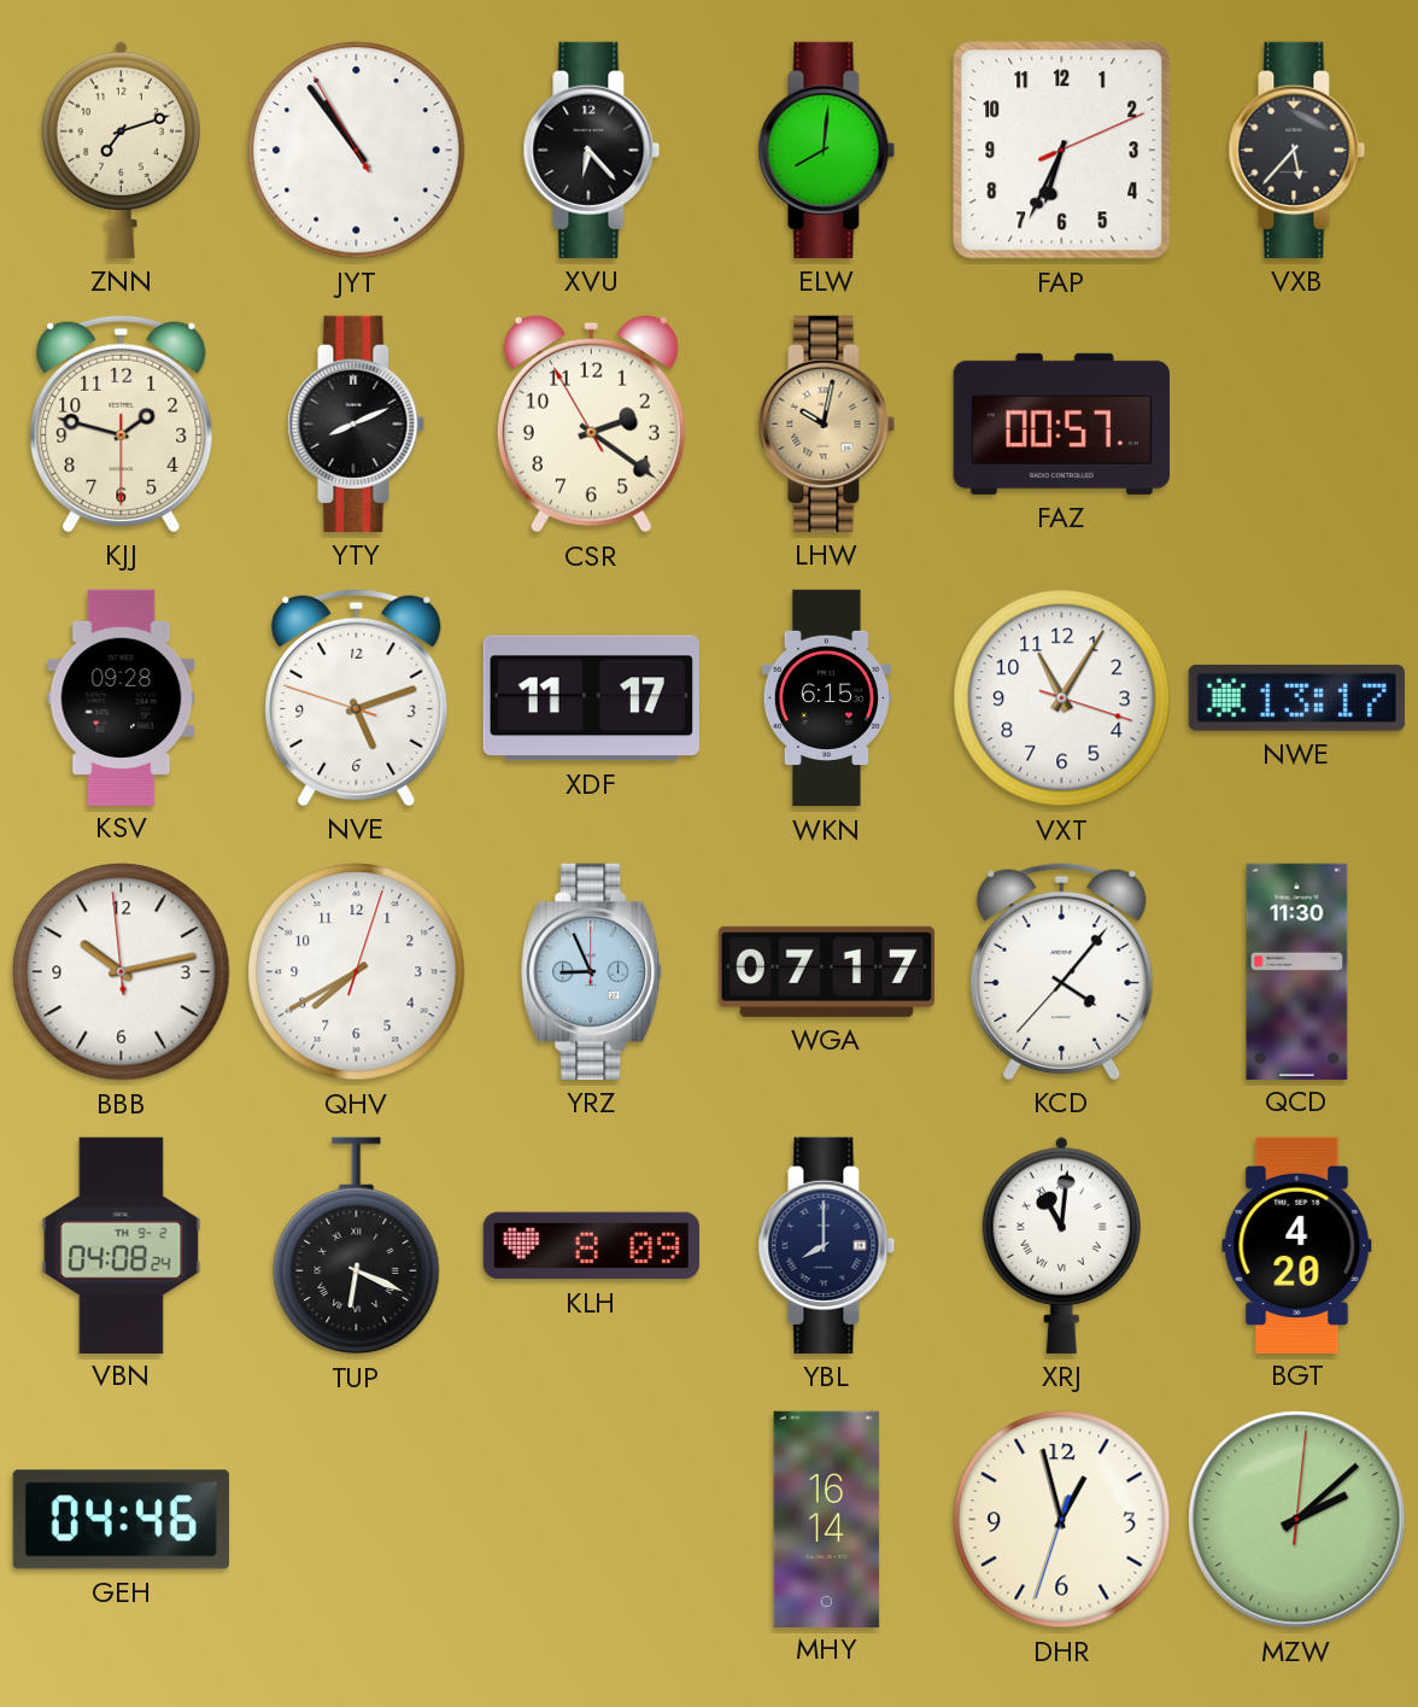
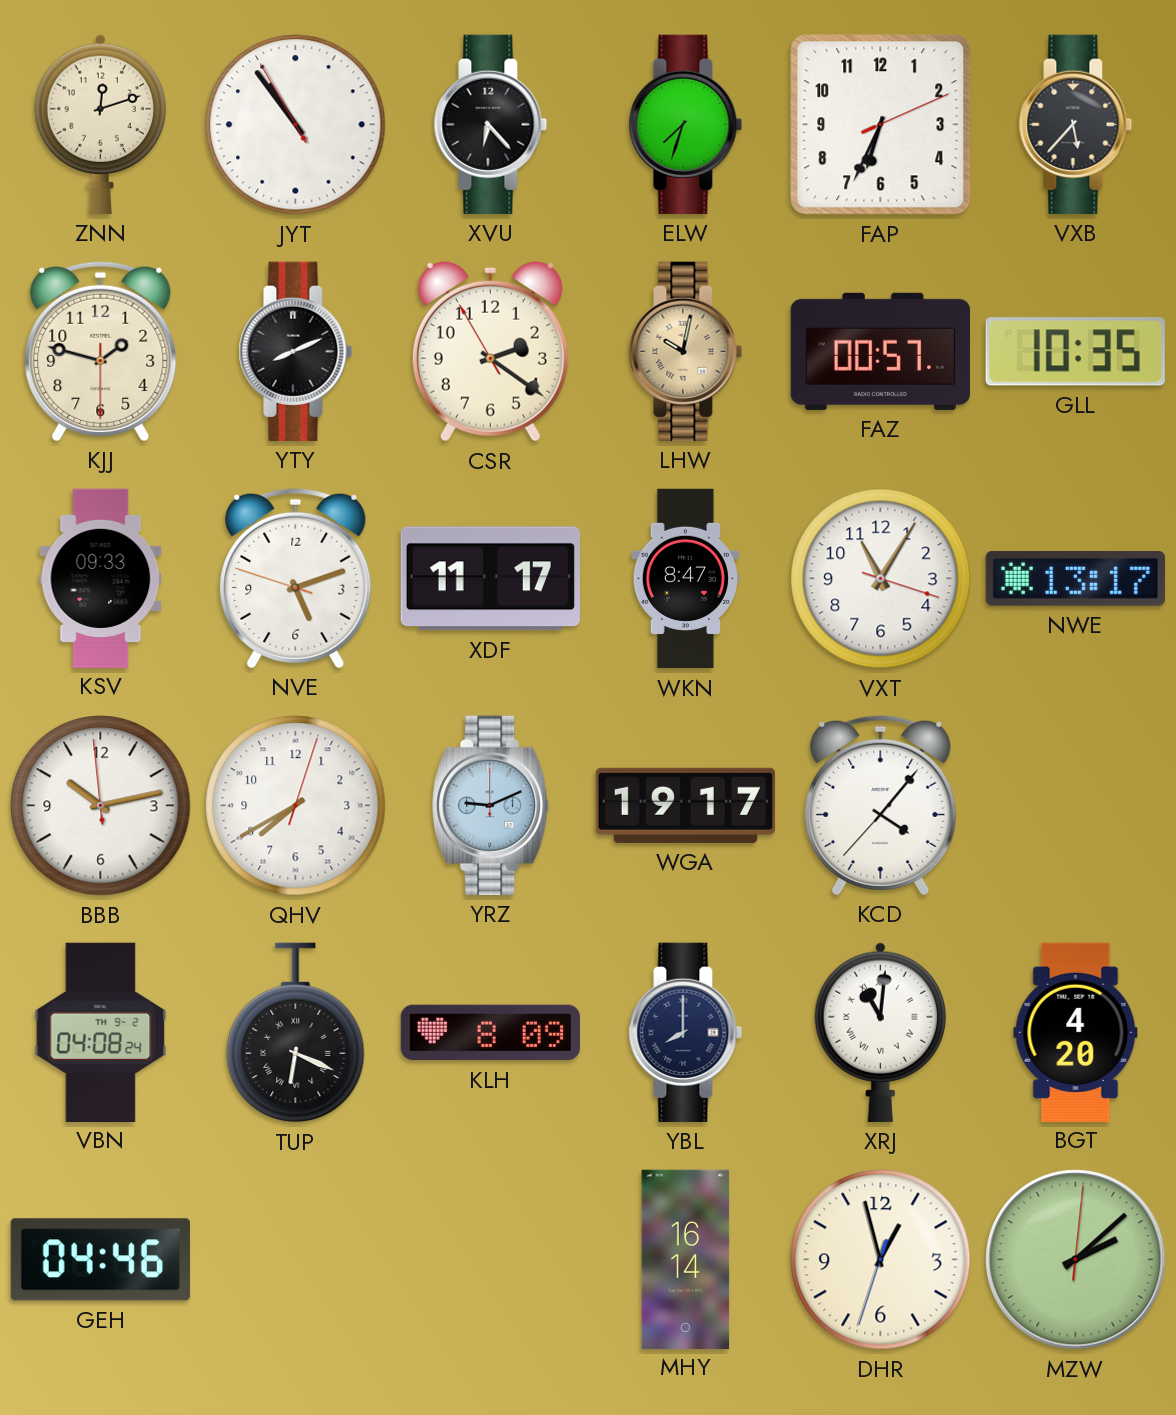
ZNN: 7:12 -> 12:12
ELW: 8:01 -> 7:33
GLL: none -> 10:35
KSV: 09:28 -> 09:33
WKN: 6:15 -> 8:47
YRZ: 8:56 -> 9:11
WGA: 07:17 -> 19:17
QCD: 11:30 -> none
